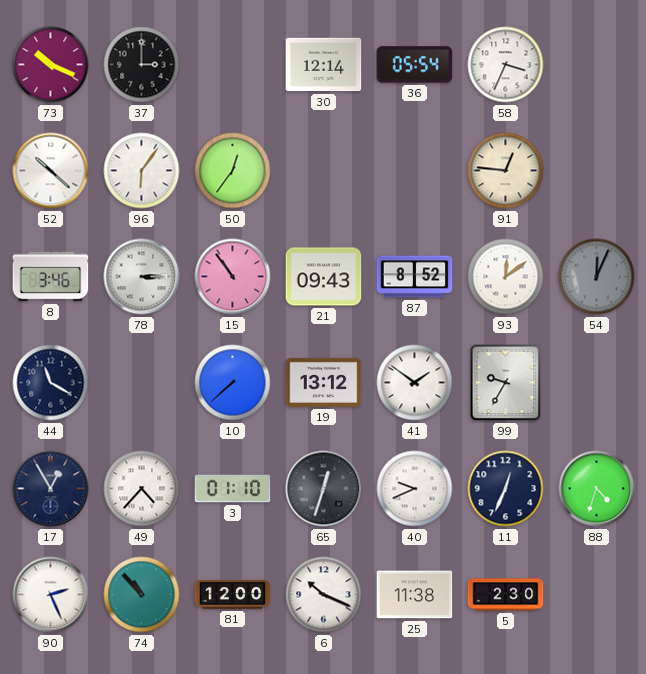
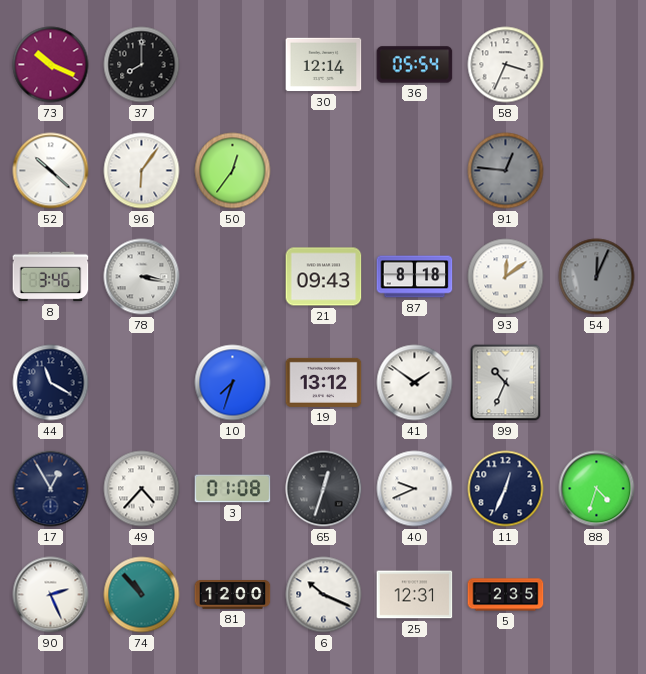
37: 3:00 -> 8:00
91 dial: cream -> grey
78: 3:15 -> 3:17
15: 10:54 -> none
87: 8:52 -> 8:18
10: 7:38 -> 7:33
99: 9:35 -> 10:34
3: 01:10 -> 01:08
25: 11:38 -> 12:31
5: 2:30 -> 2:35
